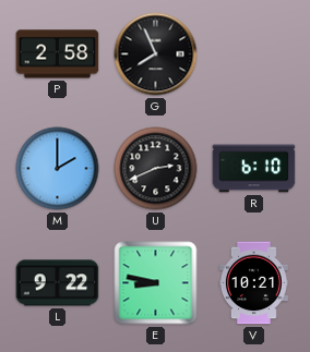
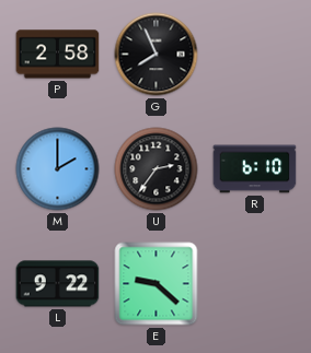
U: 2:41 -> 2:36
E: 8:47 -> 9:22
V: 10:21 -> none
